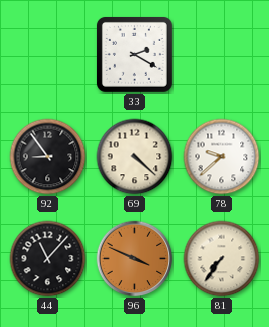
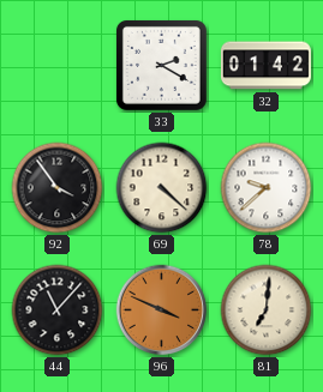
32: none -> 01:42
92: 8:54 -> 3:54
81: 7:36 -> 7:01
